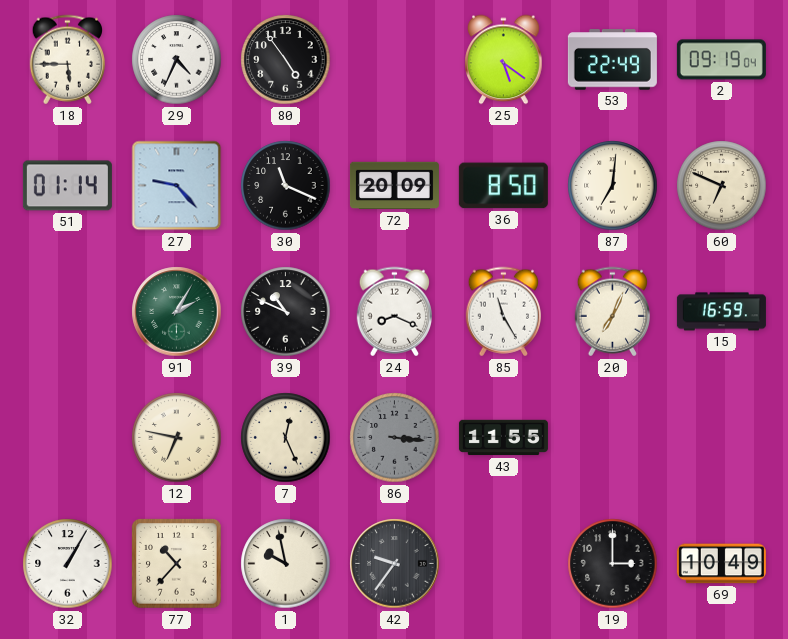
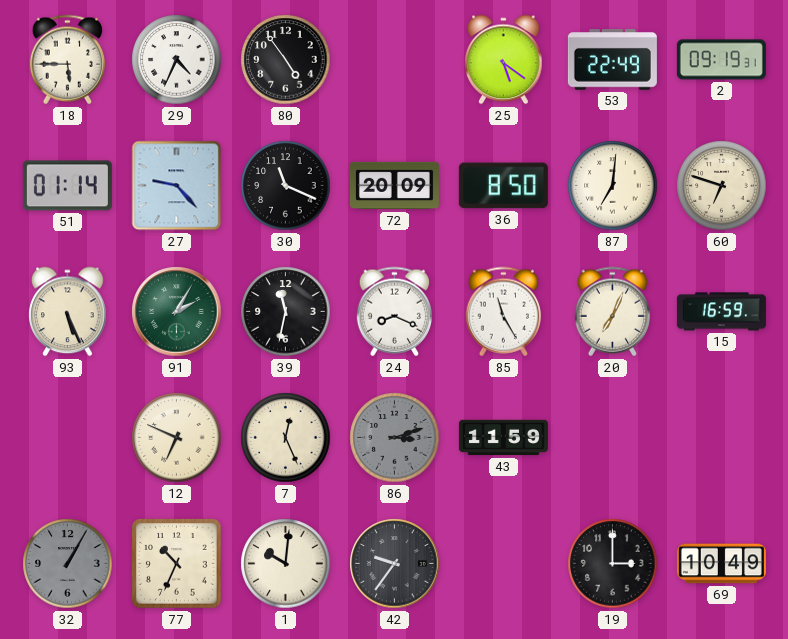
2: 09:19:04 -> 09:19:31
60: 6:49 -> 6:48
93: none -> 5:26
39: 10:49 -> 11:32
12: 6:47 -> 6:49
86: 3:16 -> 3:12
43: 11:55 -> 11:59
32 dial: white -> grey
77: 10:37 -> 10:34
1: 9:58 -> 10:01
